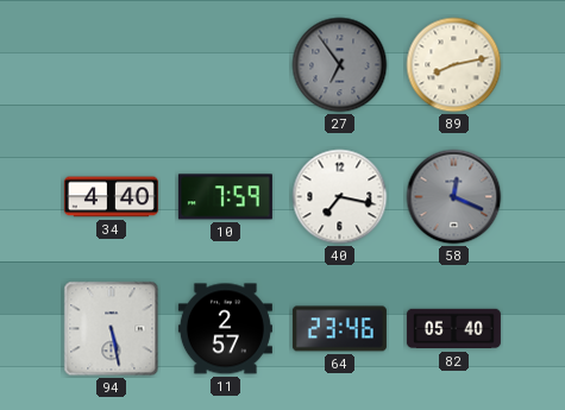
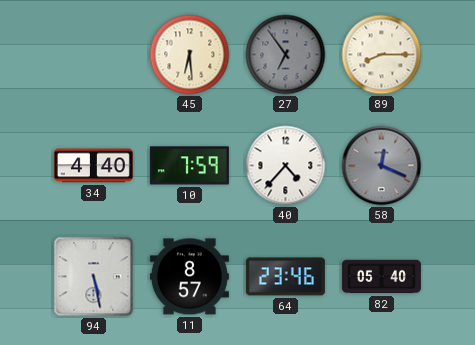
45: none -> 6:29
89: 8:13 -> 8:15
40: 7:17 -> 4:37
11: 2:57 -> 8:57
